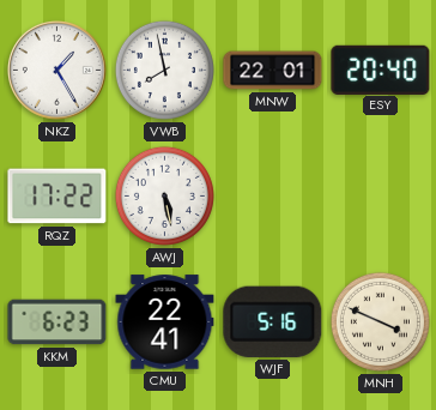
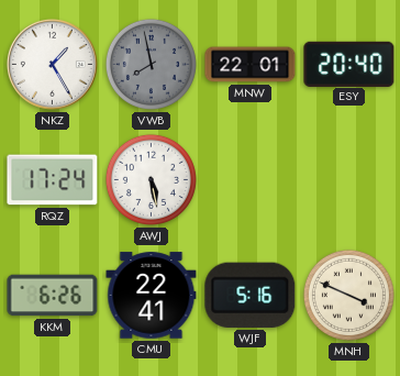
VWB dial: white -> grey
RQZ: 17:22 -> 17:24
KKM: 6:23 -> 6:26
